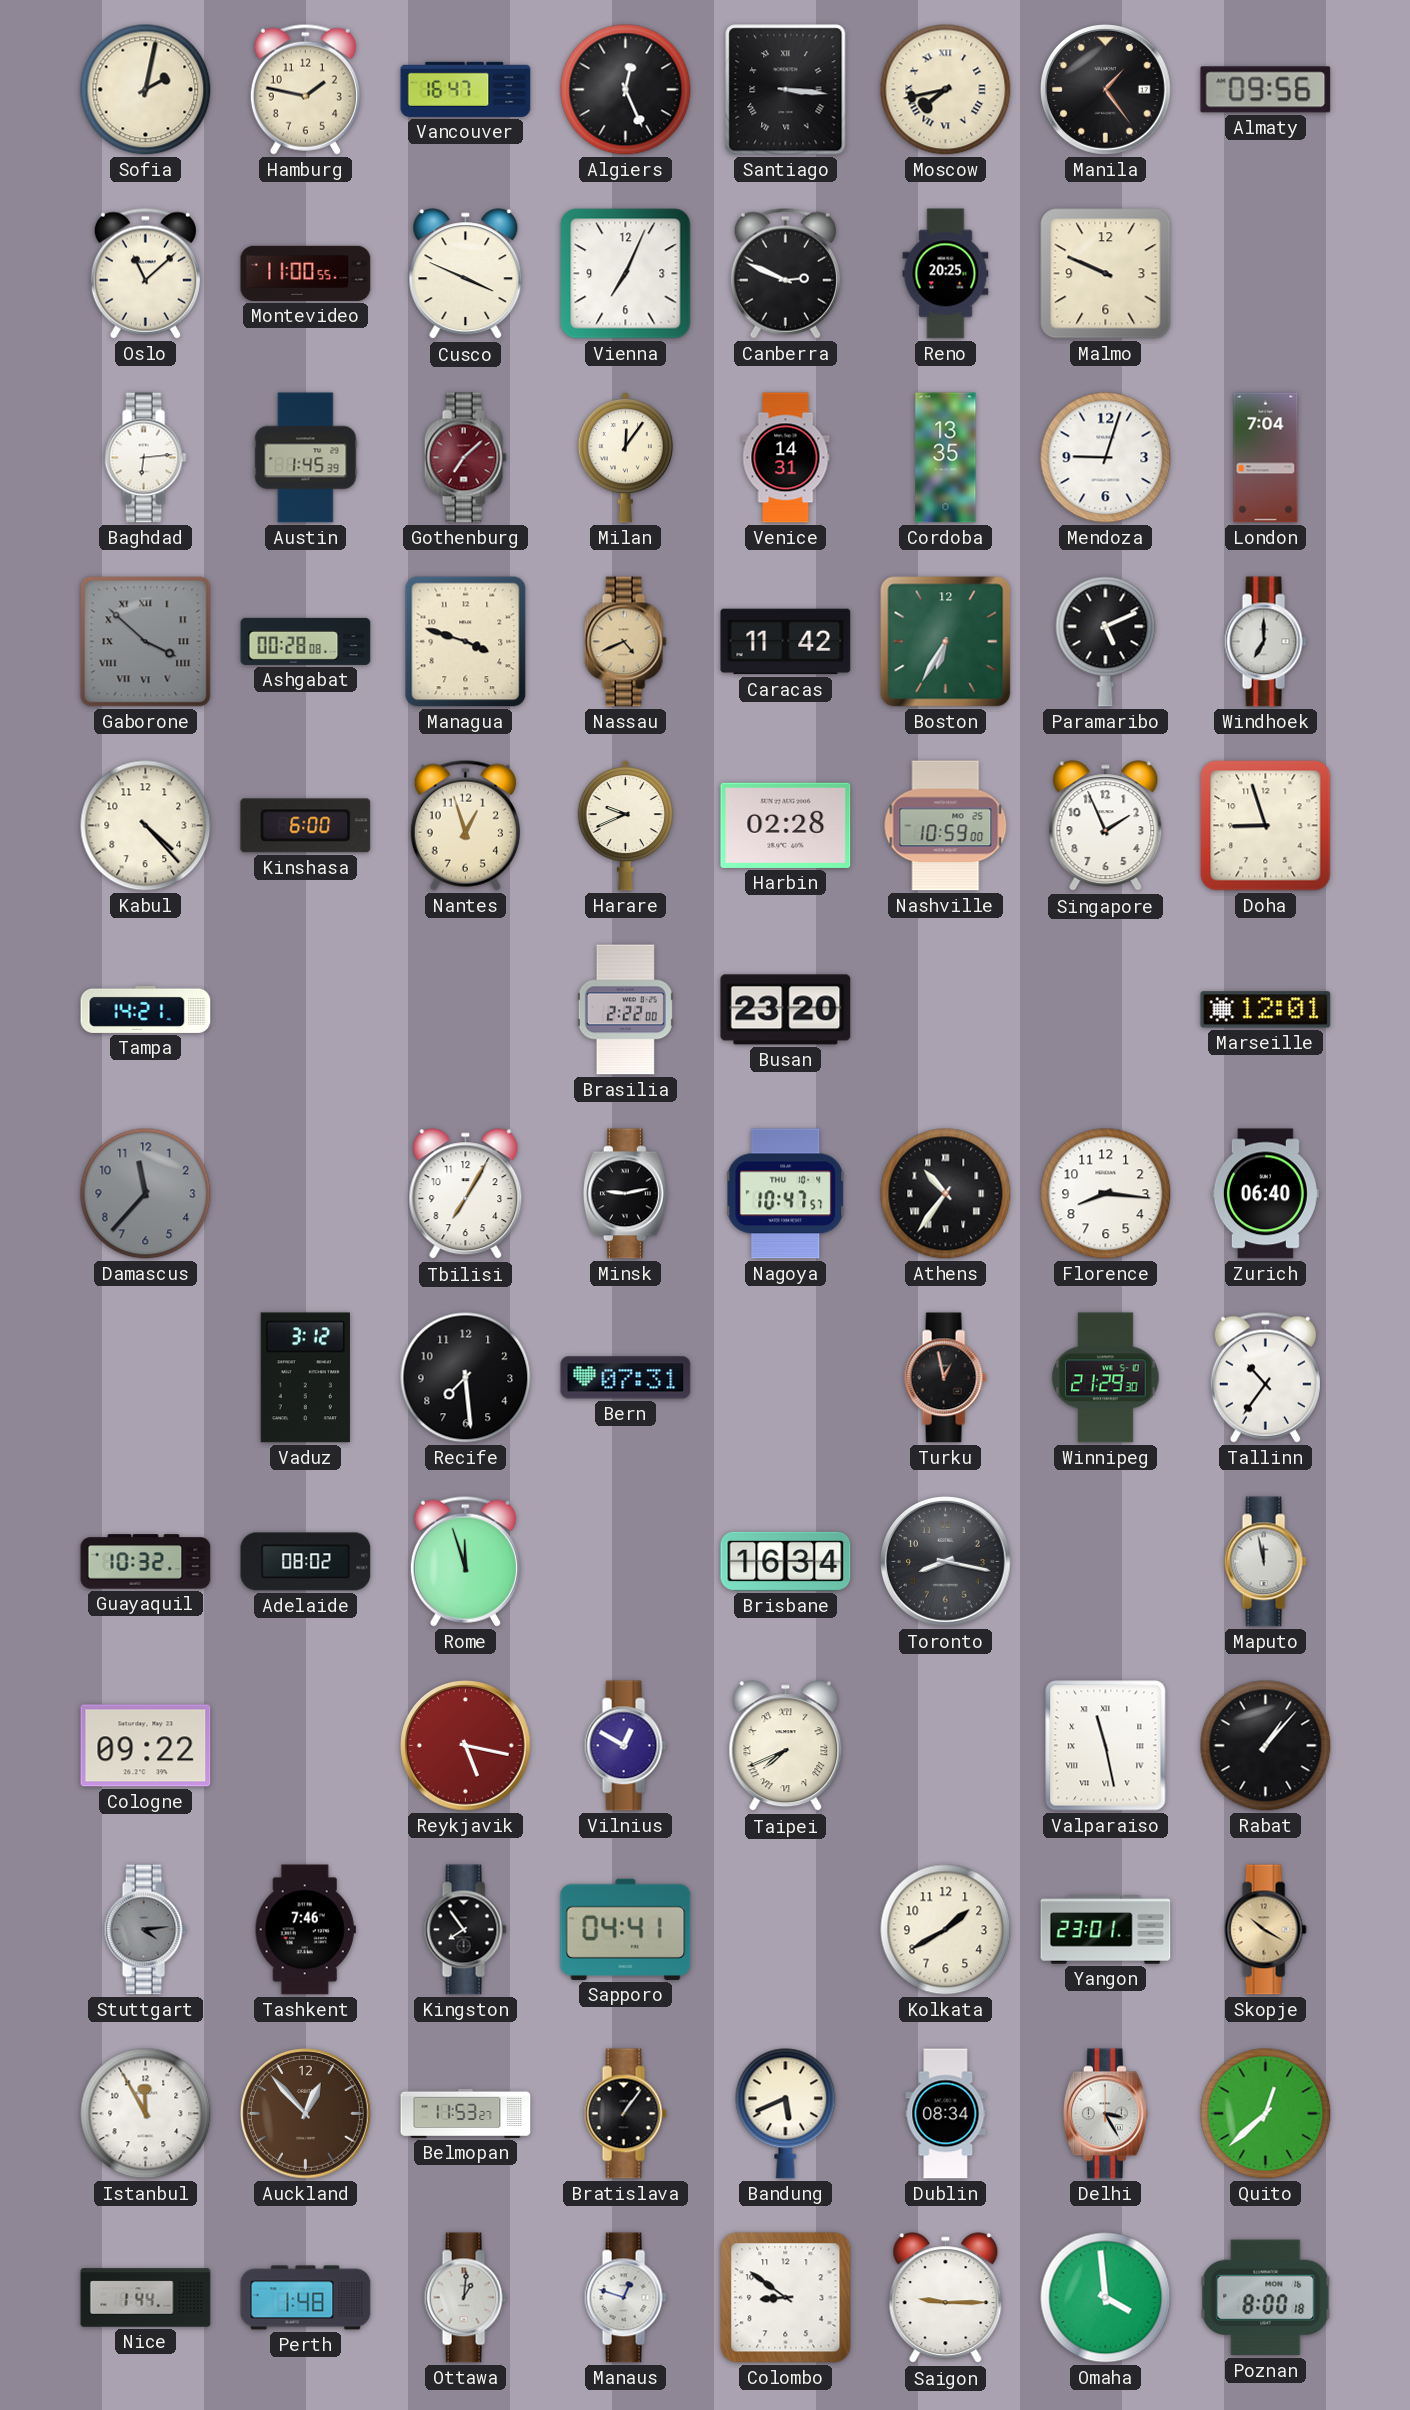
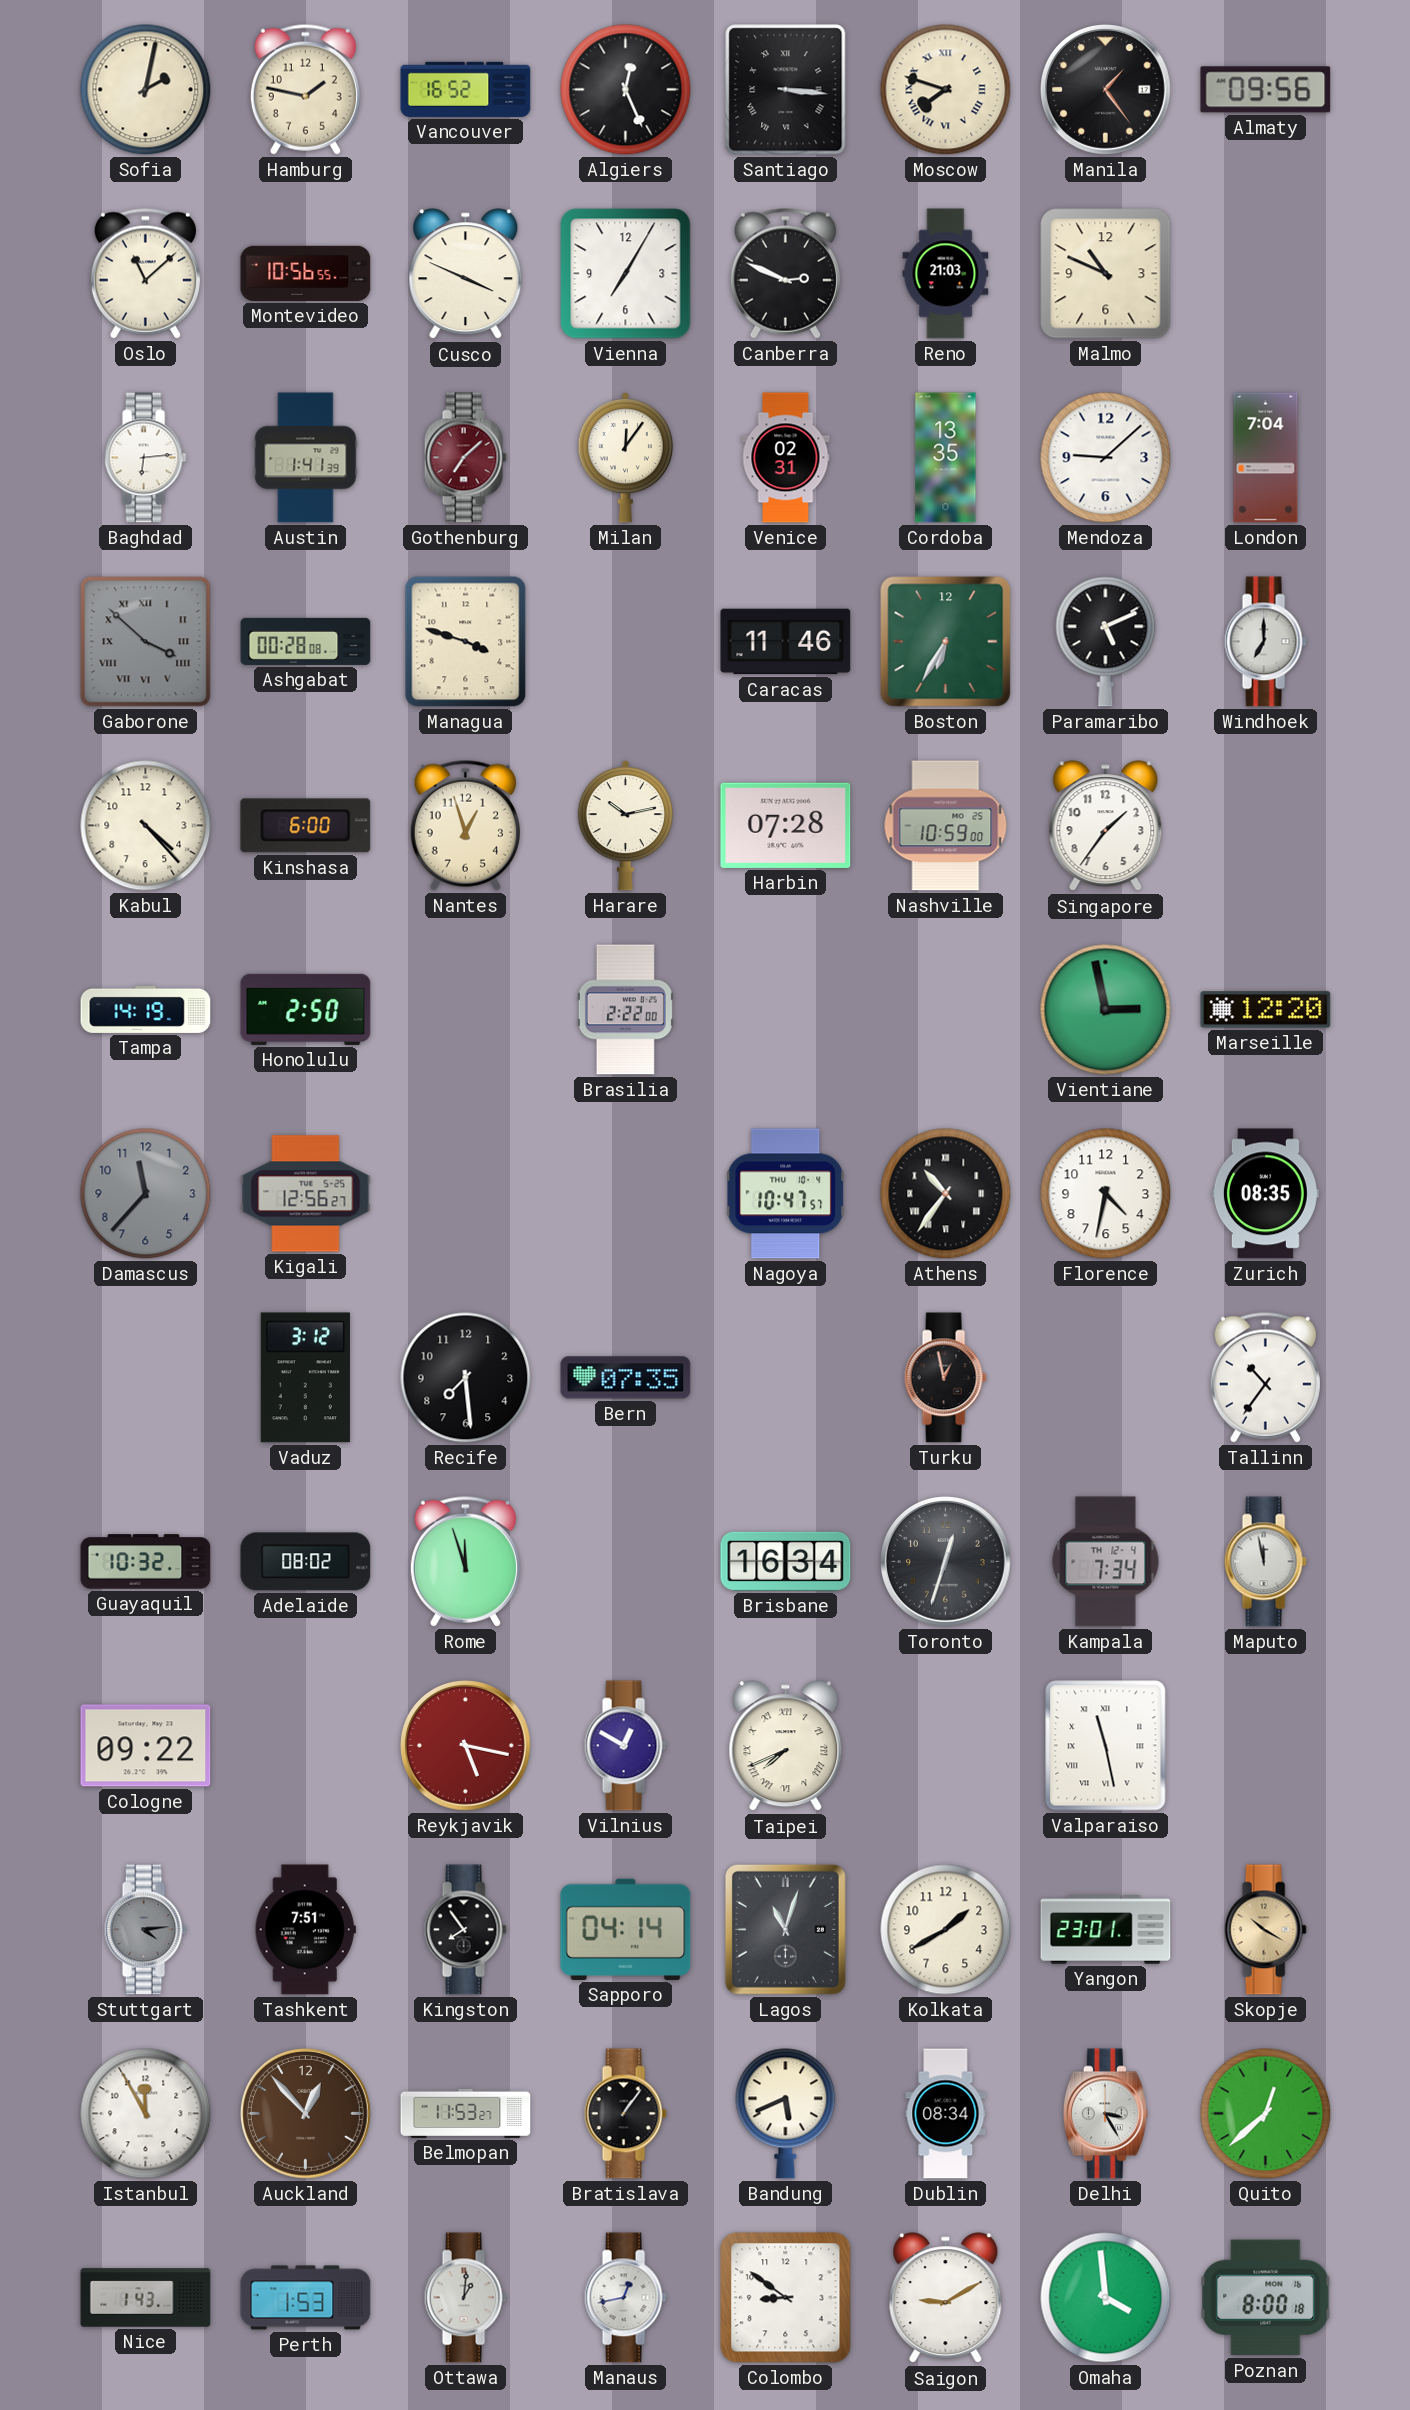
Vancouver: 16:47 -> 16:52
Moscow: 7:43 -> 7:48
Montevideo: 11:00 -> 10:56
Vienna: 7:04 -> 7:05
Reno: 20:25 -> 21:03
Malmo: 9:49 -> 10:49
Austin: 1:45 -> 1:41
Venice: 14:31 -> 02:31
Mendoza: 9:03 -> 9:08
Nassau: 4:41 -> none
Caracas: 11:42 -> 11:46
Harare: 9:41 -> 10:13
Harbin: 02:28 -> 07:28
Singapore: 1:56 -> 1:36
Doha: 8:57 -> none
Tampa: 14:21 -> 14:19
Honolulu: none -> 2:50
Busan: 23:20 -> none
Vientiane: none -> 2:58
Marseille: 12:01 -> 12:20
Kigali: none -> 12:56
Tbilisi: 7:05 -> none
Minsk: 9:13 -> none
Florence: 8:16 -> 4:32
Zurich: 06:40 -> 08:35
Bern: 07:31 -> 07:35
Winnipeg: 21:29 -> none
Toronto: 8:17 -> 12:33
Kampala: none -> 7:34
Rabat: 1:07 -> none
Tashkent: 7:46 -> 7:51
Sapporo: 04:41 -> 04:14
Lagos: none -> 11:03
Nice: 1:44 -> 1:43
Perth: 1:48 -> 1:53
Manaus: 12:48 -> 12:43
Saigon: 9:15 -> 9:10
